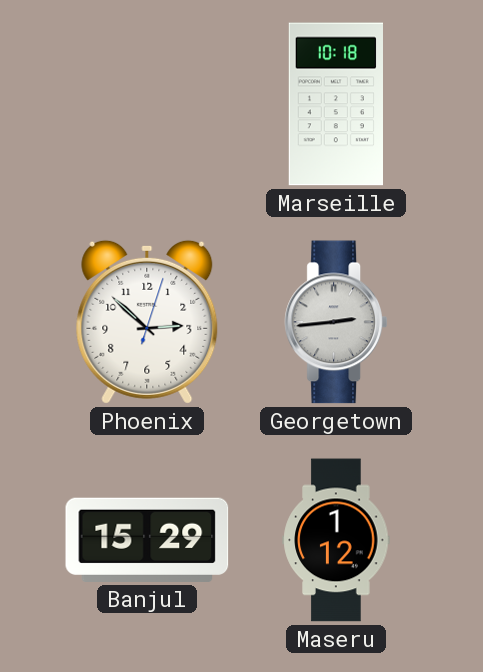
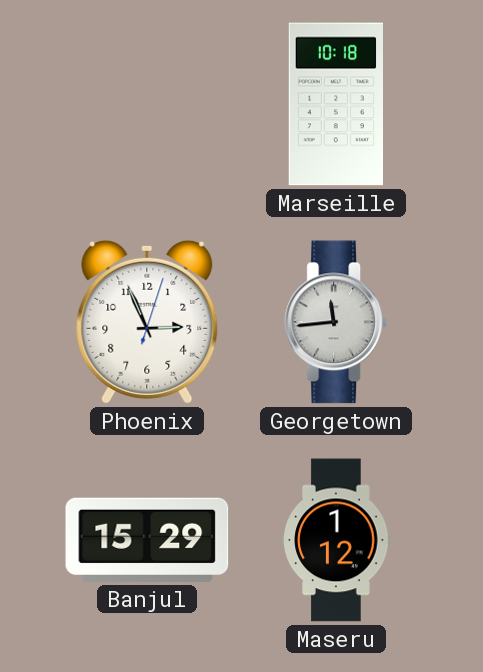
Phoenix: 2:52 -> 2:56
Georgetown: 2:44 -> 11:44
